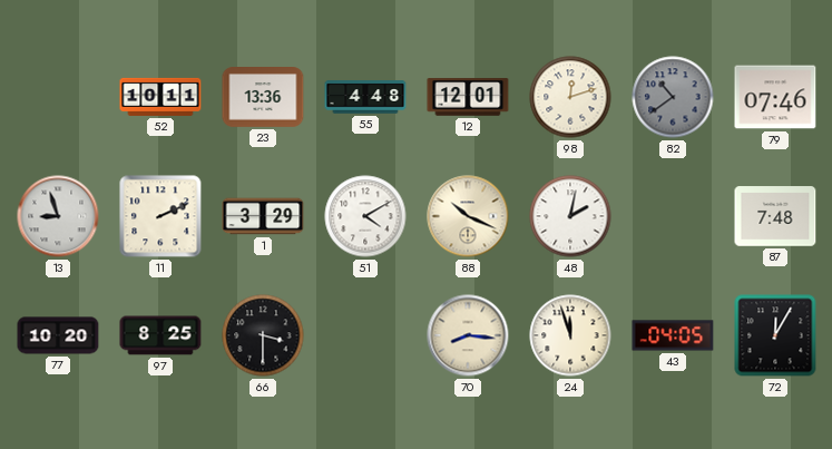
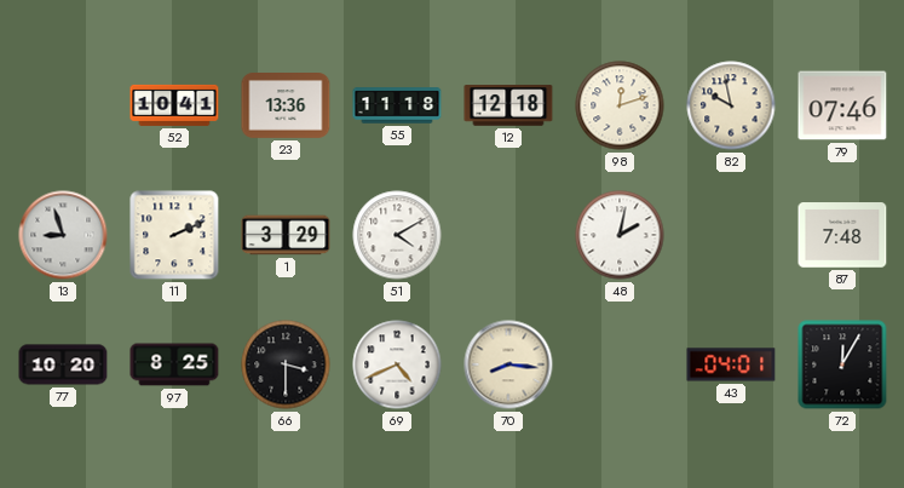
52: 10:11 -> 10:41
55: 4:48 -> 11:18
12: 12:01 -> 12:18
82: 10:39 -> 9:58
82 dial: grey -> cream
88: 10:19 -> none
69: none -> 4:41
24: 11:57 -> none
43: 04:05 -> 04:01
